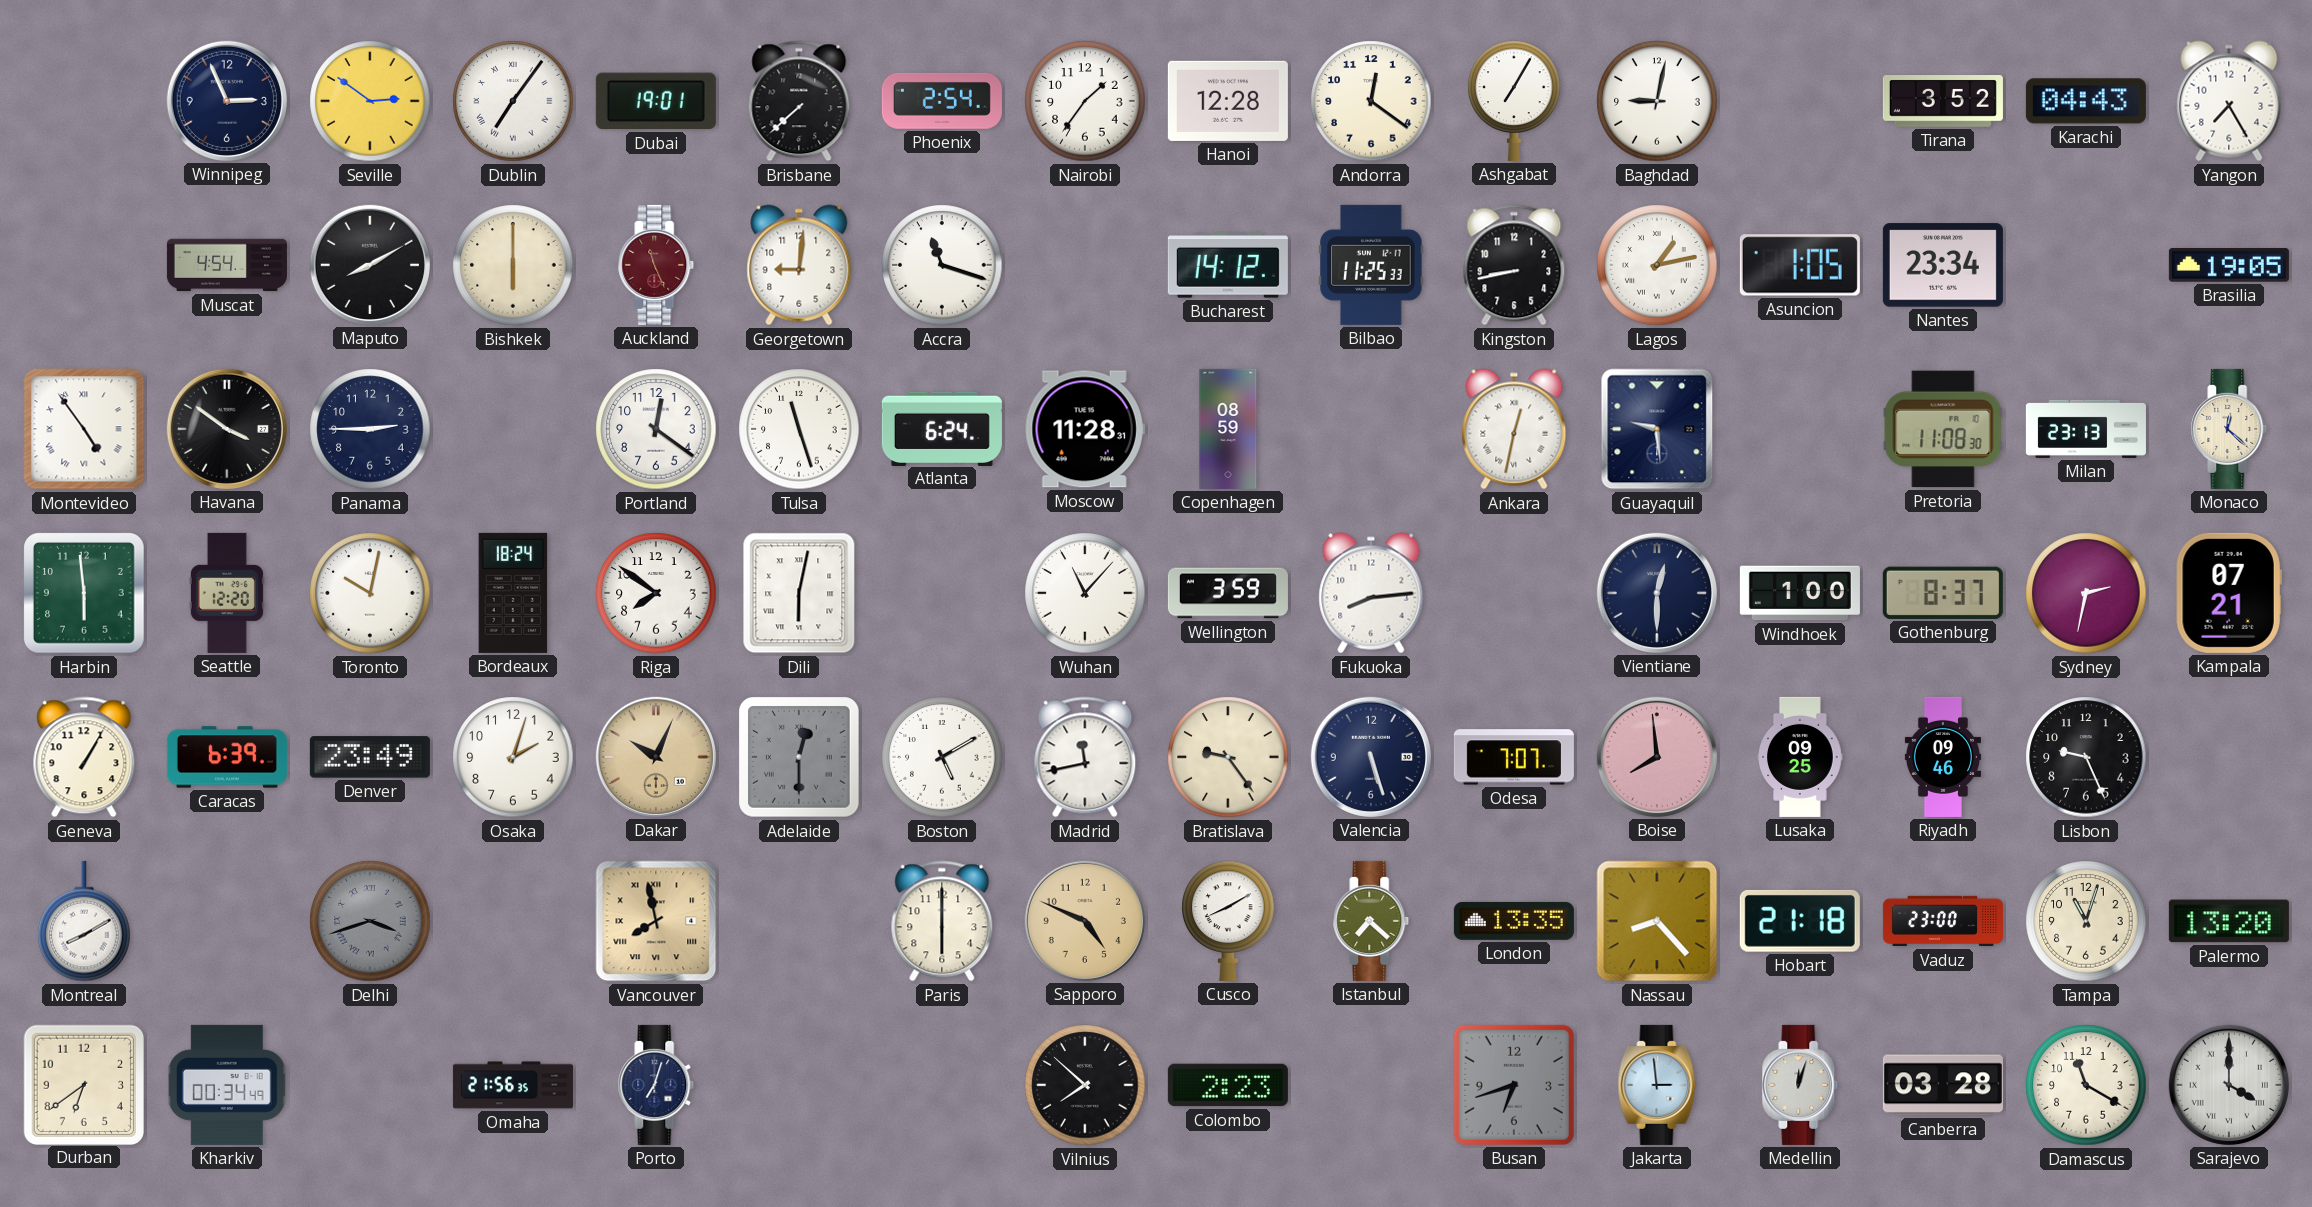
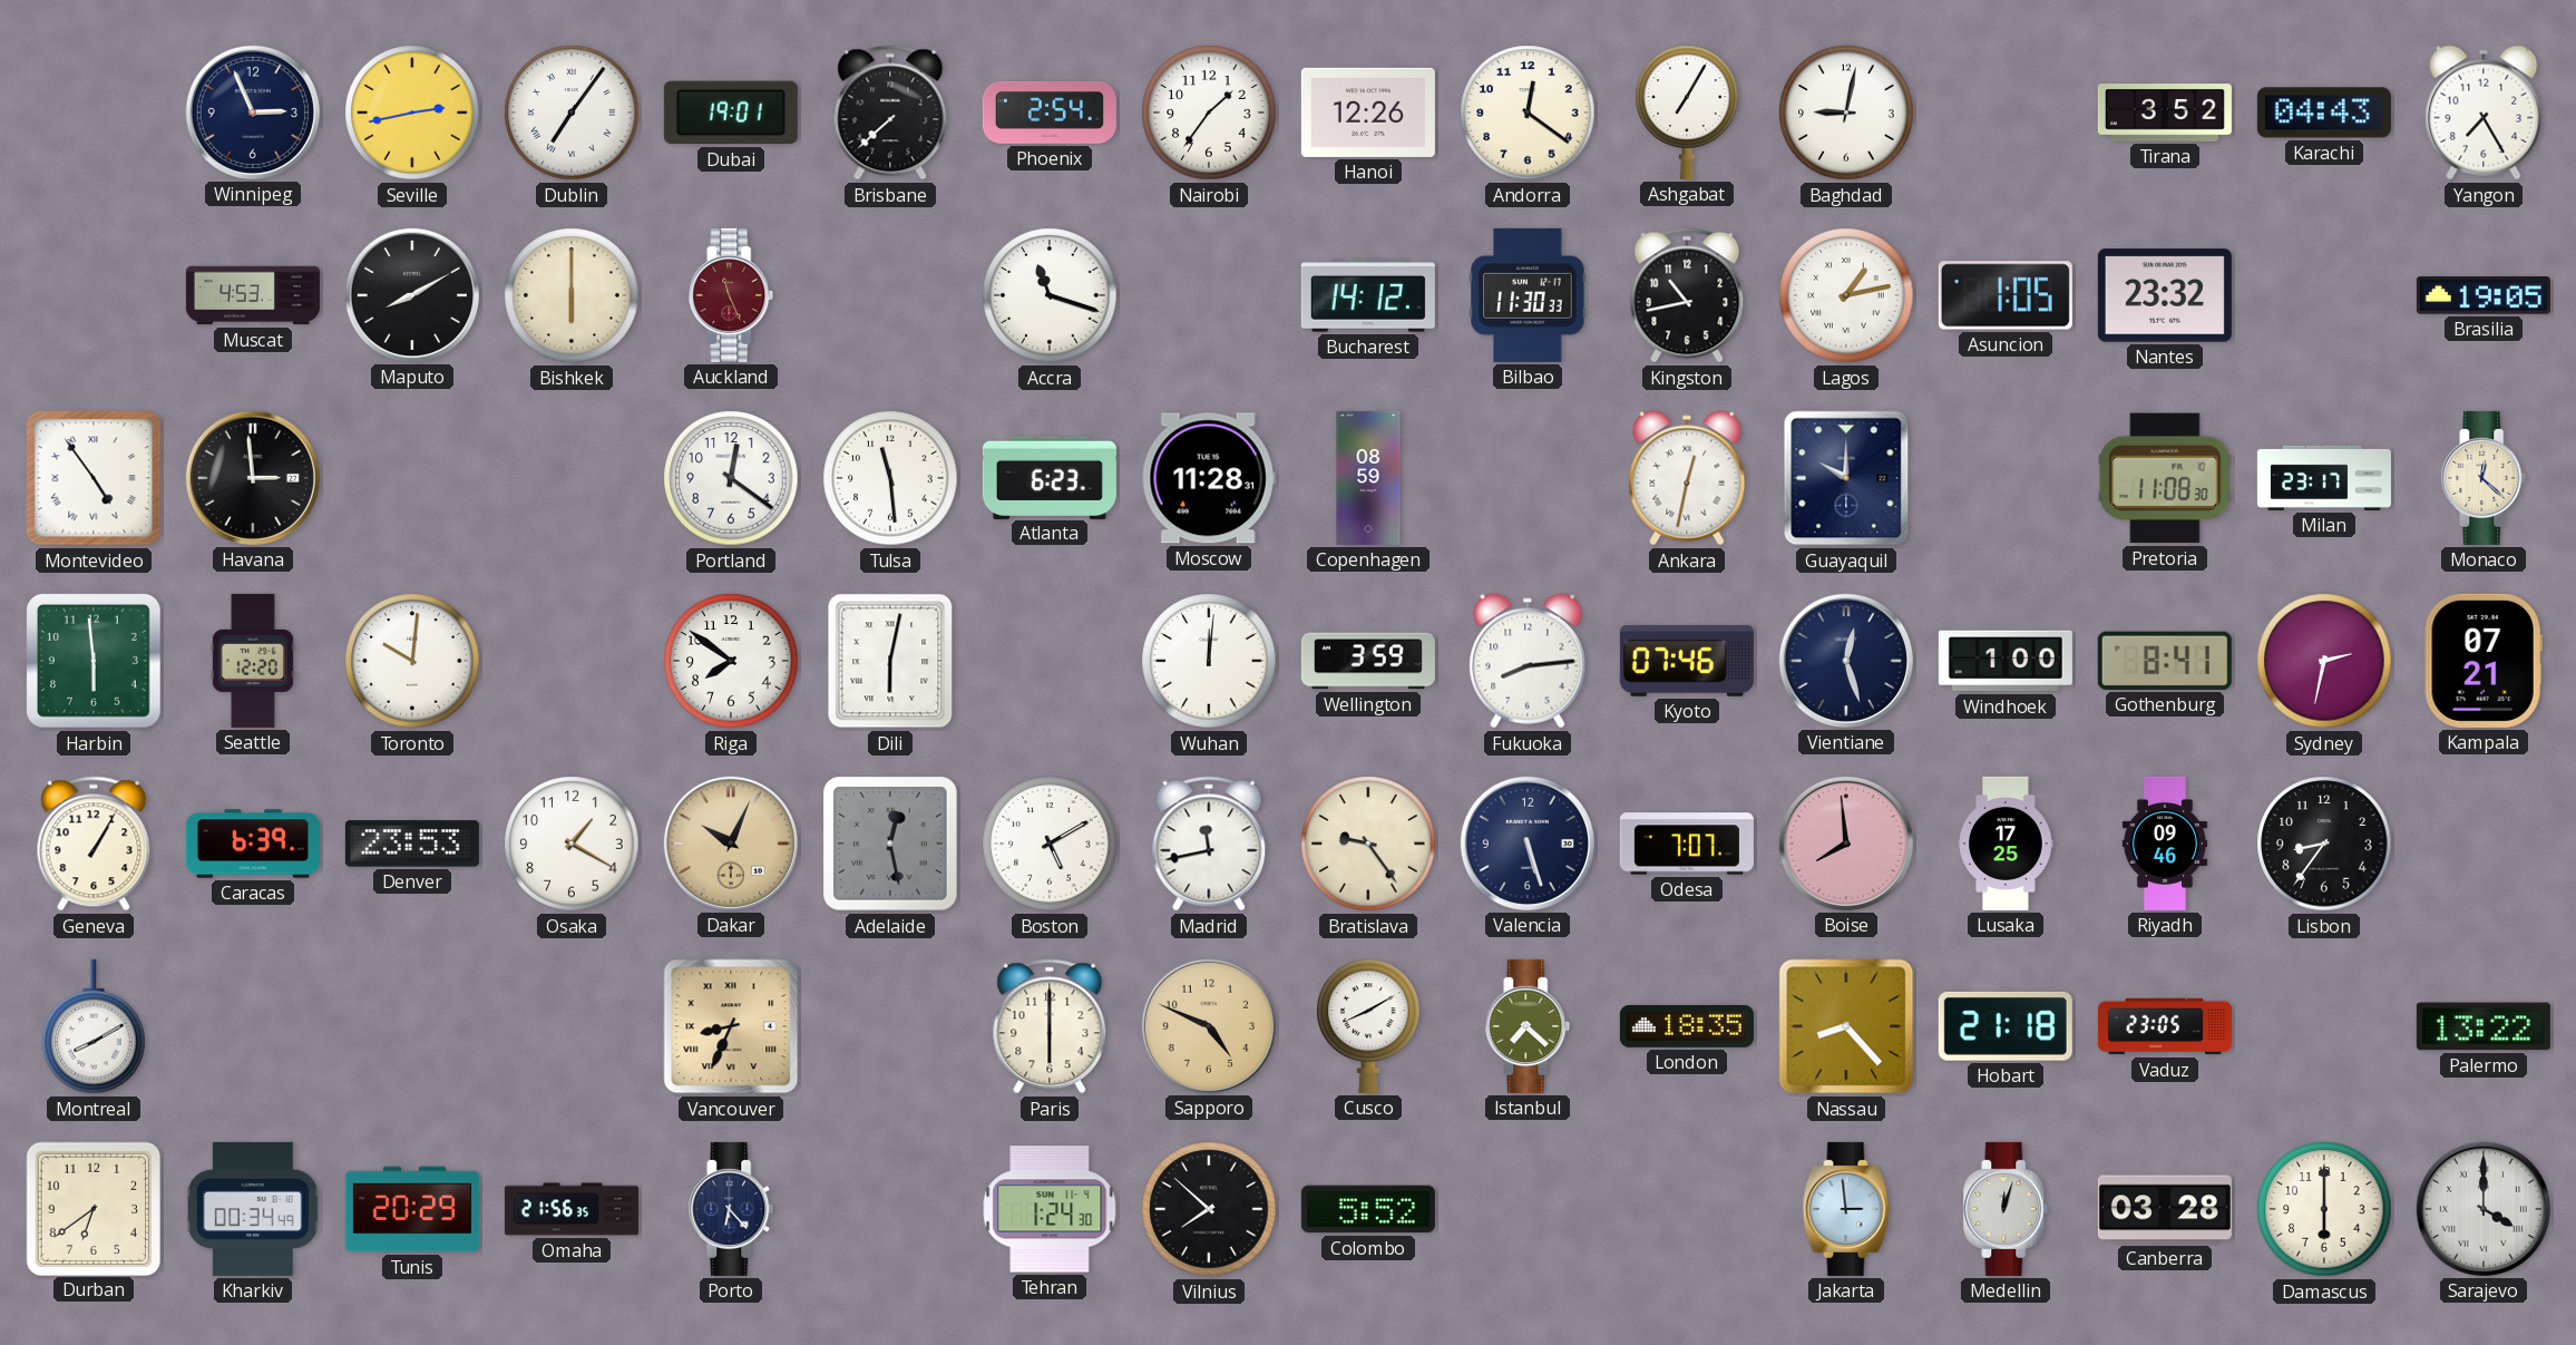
Seville: 2:51 -> 2:43
Hanoi: 12:28 -> 12:26
Muscat: 4:54 -> 4:53
Georgetown: 9:01 -> none
Bilbao: 11:25 -> 11:30
Kingston: 8:43 -> 10:43
Nantes: 23:34 -> 23:32
Havana: 3:51 -> 2:59
Panama: 2:45 -> none
Tulsa: 11:27 -> 11:29
Atlanta: 6:24 -> 6:23
Guayaquil: 9:29 -> 10:00
Milan: 23:13 -> 23:17
Toronto: 10:02 -> 10:01
Bordeaux: 18:24 -> none
Wuhan: 11:07 -> 12:01
Kyoto: none -> 07:46
Vientiane: 12:30 -> 12:27
Gothenburg: 8:37 -> 8:41
Denver: 23:49 -> 23:53
Osaka: 2:03 -> 1:20
Adelaide: 12:30 -> 12:28
Lusaka: 09:25 -> 17:25
Lisbon: 9:26 -> 8:36
Delhi: 3:42 -> none
Vancouver: 7:58 -> 8:34
London: 13:35 -> 18:35
Vaduz: 23:00 -> 23:05
Tampa: 11:03 -> none
Palermo: 13:20 -> 13:22
Tunis: none -> 20:29
Porto: 7:03 -> 6:23
Tehran: none -> 1:24
Colombo: 2:23 -> 5:52
Busan: 6:42 -> none
Damascus: 11:20 -> 6:00
